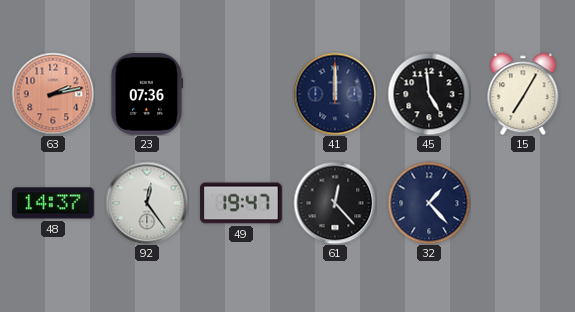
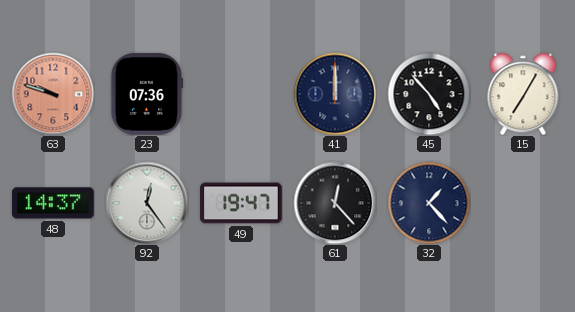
63: 2:13 -> 9:48
45: 4:59 -> 4:53
